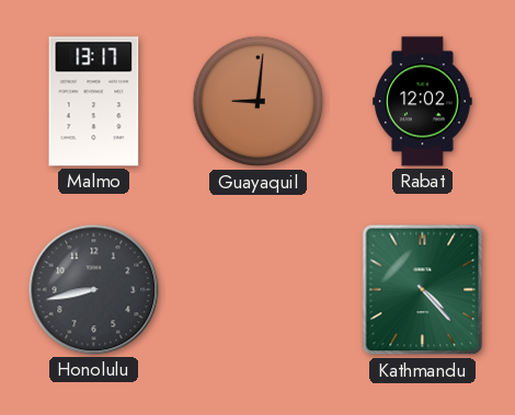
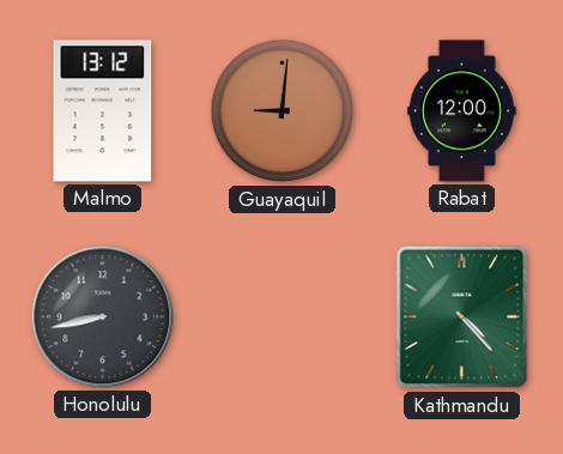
Malmo: 13:17 -> 13:12
Rabat: 12:02 -> 12:00
